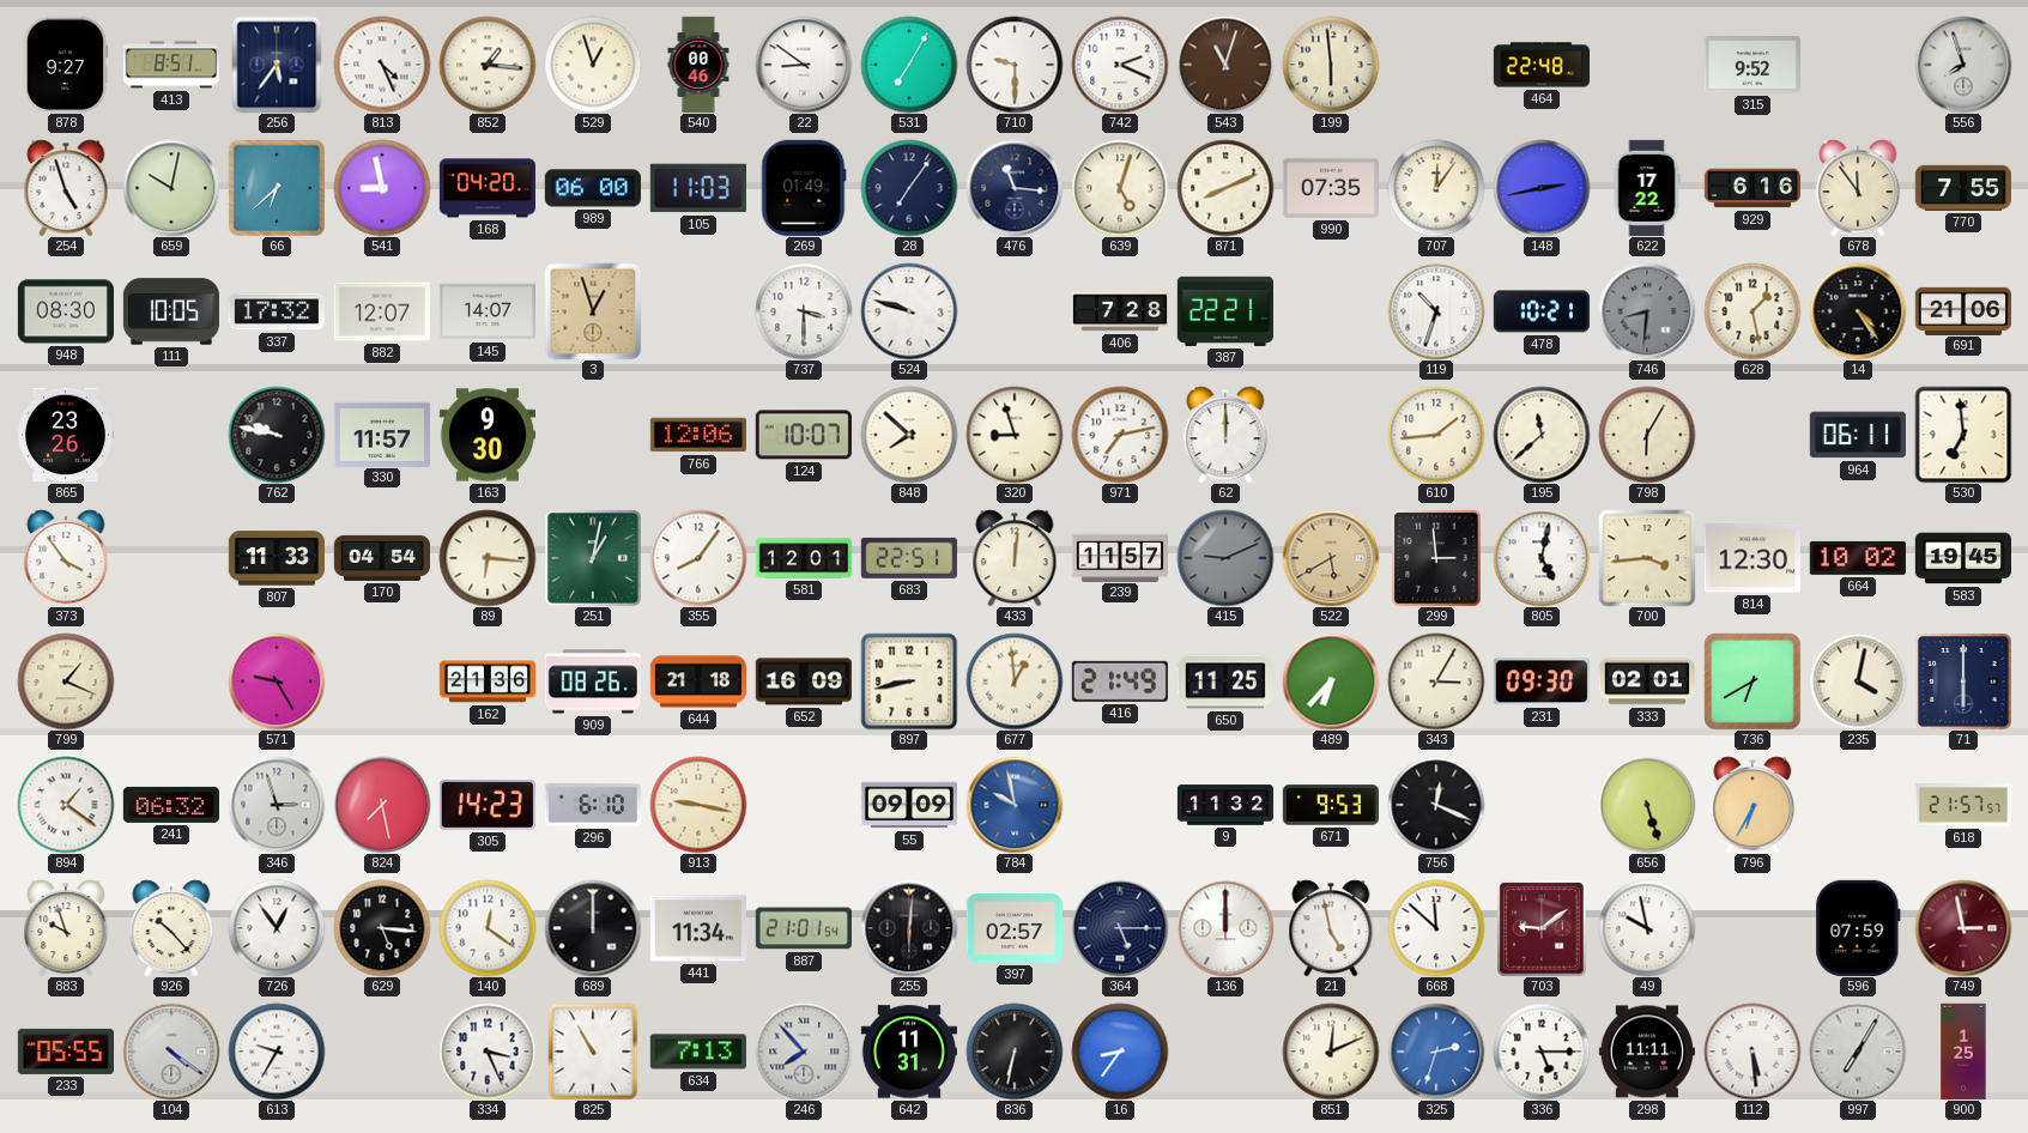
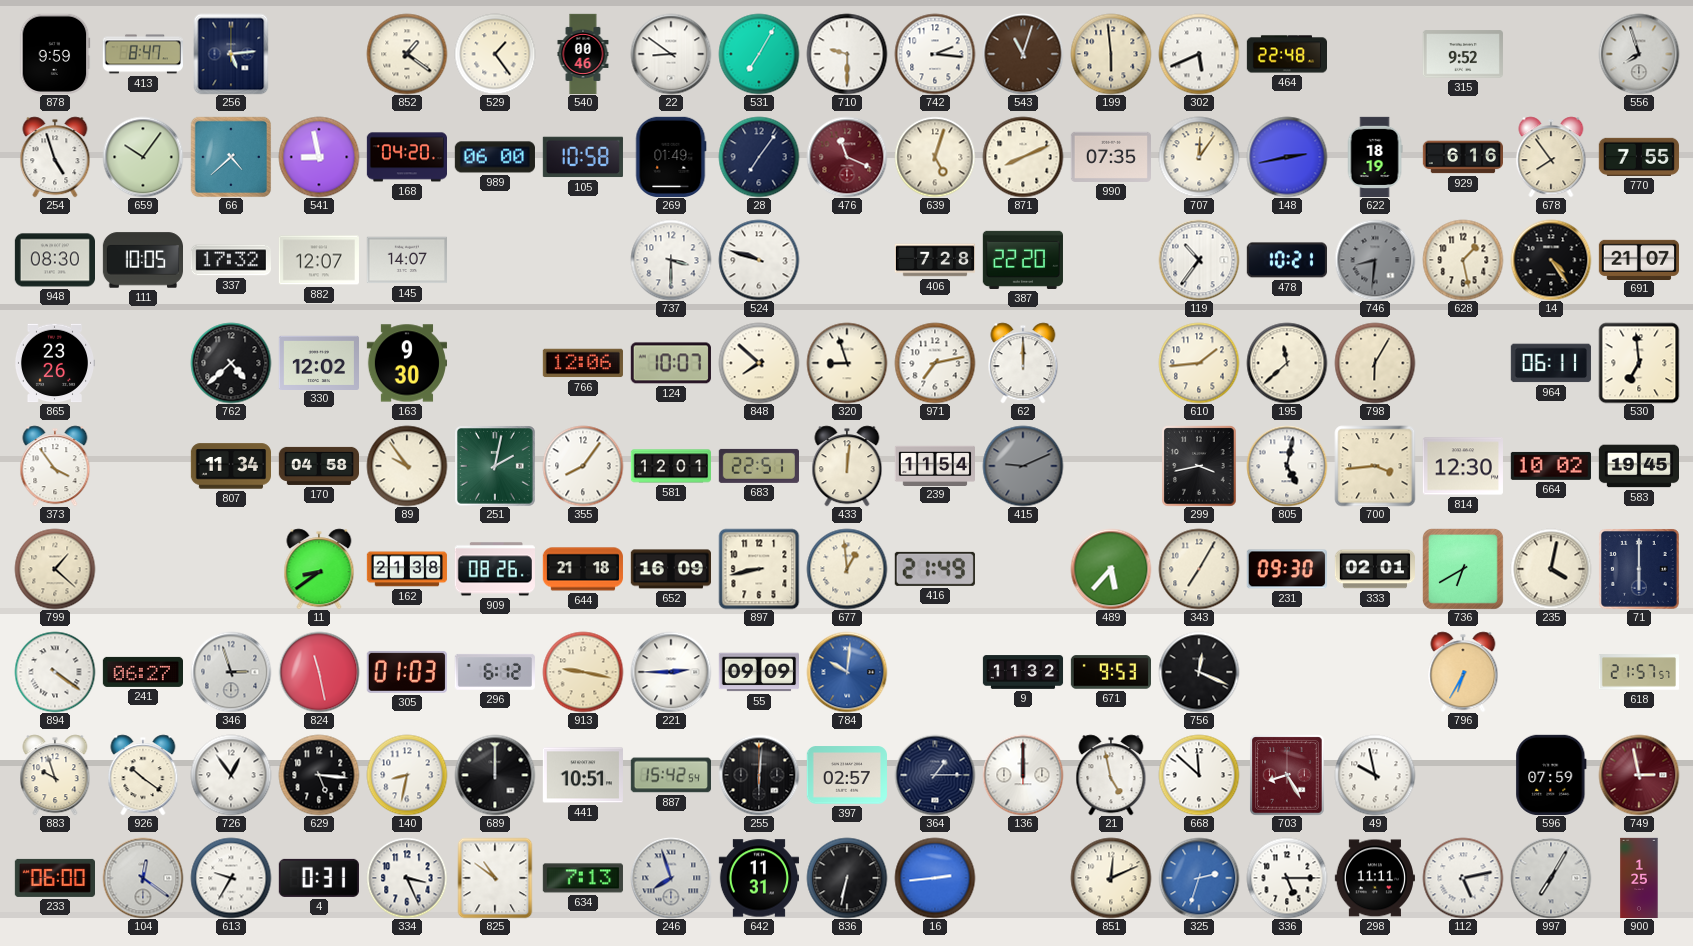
878: 9:27 -> 9:59
413: 8:51 -> 8:47
256: 5:36 -> 5:14
813: 4:26 -> none
852: 1:16 -> 1:21
529: 12:57 -> 1:24
742: 2:19 -> 2:16
302: none -> 5:41
659: 10:02 -> 10:06
66: 6:38 -> 4:38
105: 11:03 -> 10:58
476: 11:16 -> 11:19
476 dial: navy -> burgundy
622: 17:22 -> 18:19
678: 11:54 -> 7:54
3: 12:57 -> none
387: 22:21 -> 22:20
119: 10:33 -> 10:36
691: 21:06 -> 21:07
762: 9:47 -> 4:38
330: 11:57 -> 12:02
807: 11:33 -> 11:34
170: 04:54 -> 04:58
89: 6:16 -> 9:54
251: 1:02 -> 2:02
239: 11:57 -> 11:54
522: 5:40 -> none
299: 2:59 -> 3:43
799: 1:19 -> 1:22
571: 9:25 -> none
11: none -> 8:39
162: 21:36 -> 21:38
650: 11:25 -> none
489: 6:37 -> 5:37
343: 3:05 -> 7:05
894: 1:21 -> 4:21
241: 06:32 -> 06:27
824: 7:28 -> 11:28
305: 14:23 -> 01:03
296: 6:10 -> 6:12
221: none -> 2:45
784: 9:58 -> 10:01
656: 5:27 -> none
926: 10:23 -> 10:21
140: 12:21 -> 8:32
441: 11:34 -> 10:51
887: 21:01 -> 15:42
364: 5:15 -> 1:15
703: 9:09 -> 8:25
233: 05:55 -> 06:00
104: 4:21 -> 12:21
4: none -> 0:31
825: 10:55 -> 10:51
246: 7:53 -> 7:57
16: 8:36 -> 2:44
112: 5:29 -> 5:13
